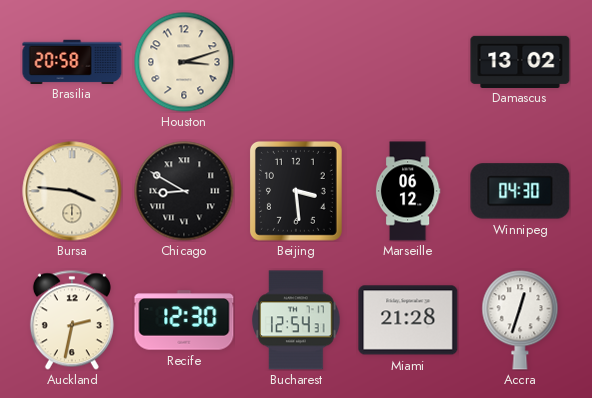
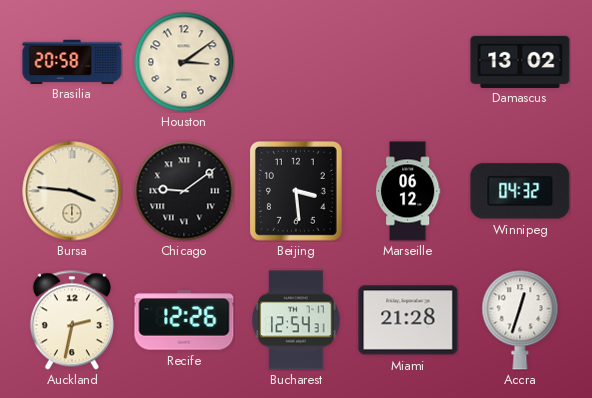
Houston: 3:12 -> 3:09
Chicago: 8:50 -> 9:09
Winnipeg: 04:30 -> 04:32
Recife: 12:30 -> 12:26
